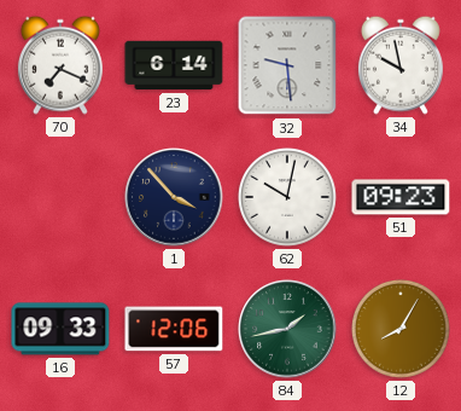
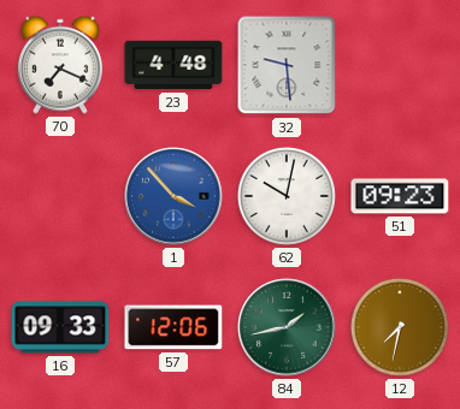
23: 6:14 -> 4:48
34: 9:58 -> none
1 dial: navy -> blue
12: 8:05 -> 7:32
